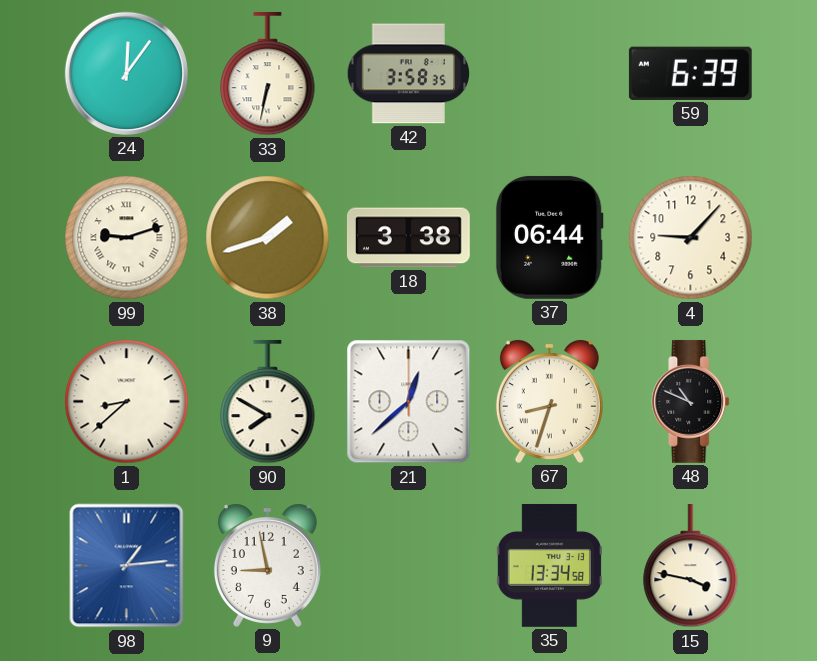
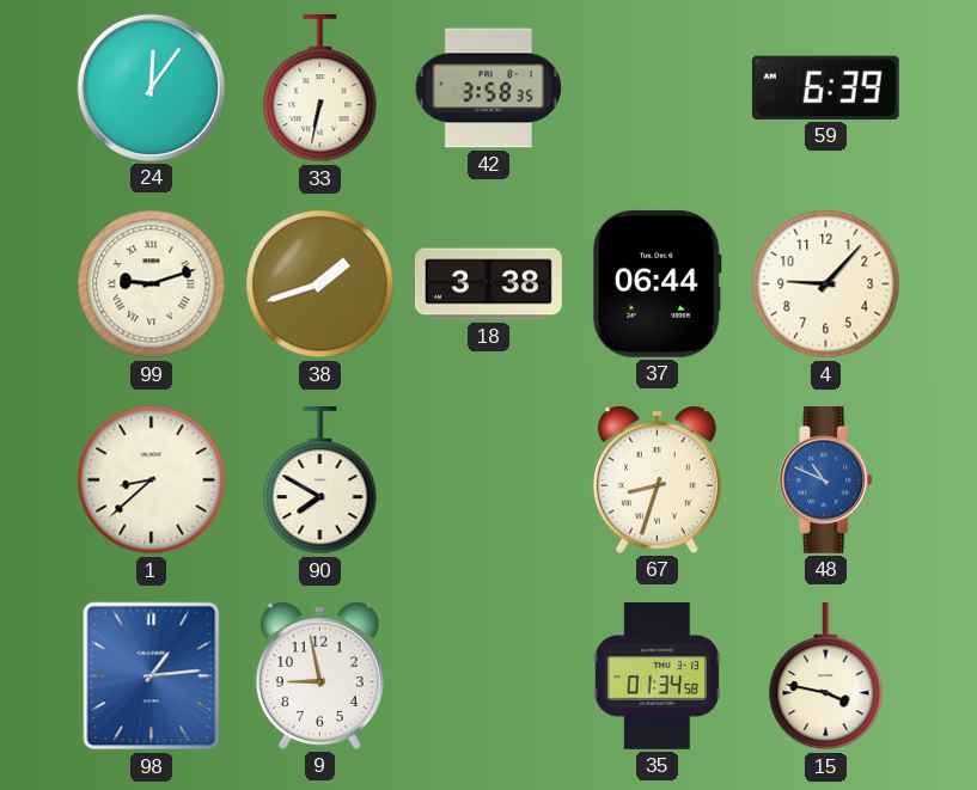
21: 12:38 -> none
48 dial: black -> blue
35: 13:34 -> 01:34
